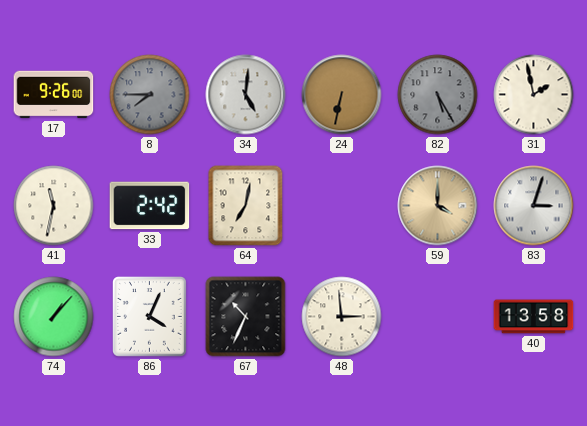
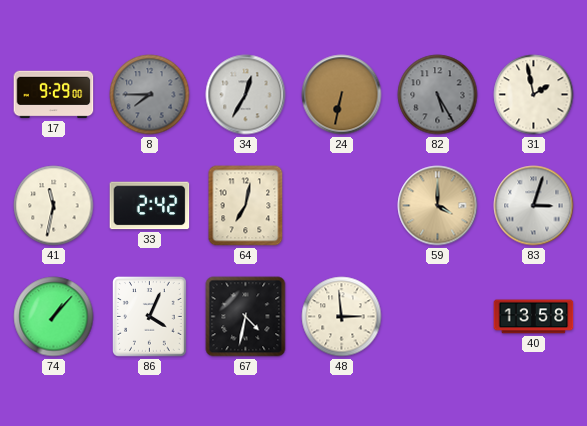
17: 9:26 -> 9:29
34: 5:01 -> 12:35
67: 10:34 -> 4:32
